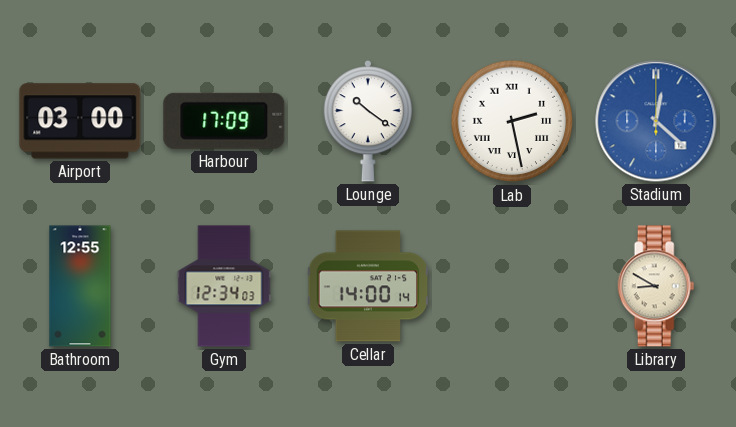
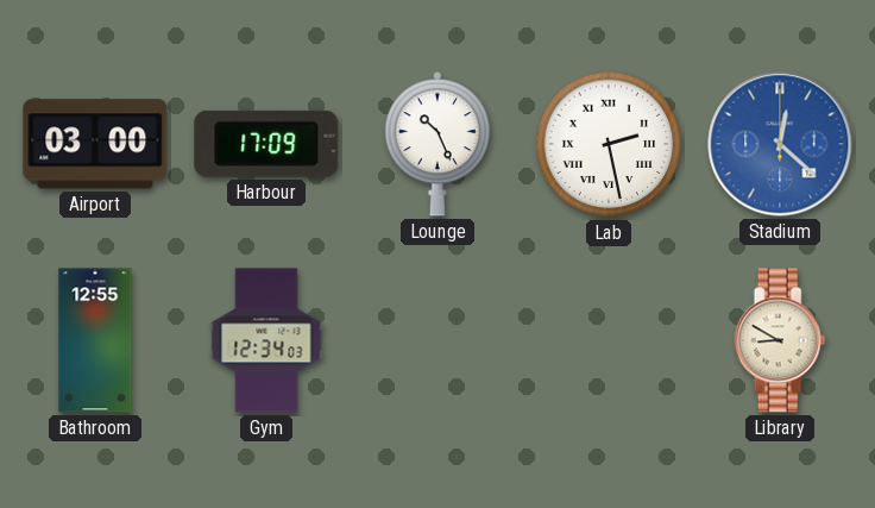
Lounge: 10:21 -> 10:26
Cellar: 14:00 -> none
